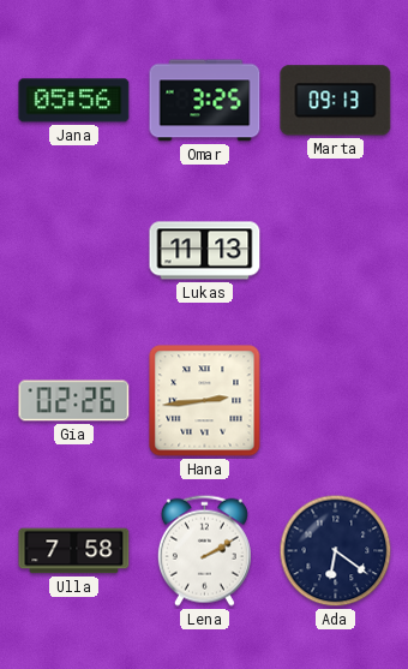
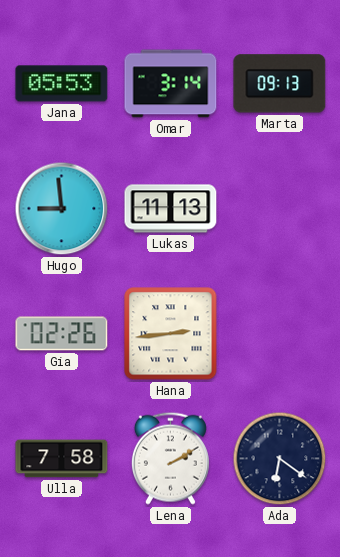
Jana: 05:56 -> 05:53
Omar: 3:25 -> 3:14
Hugo: none -> 8:59
